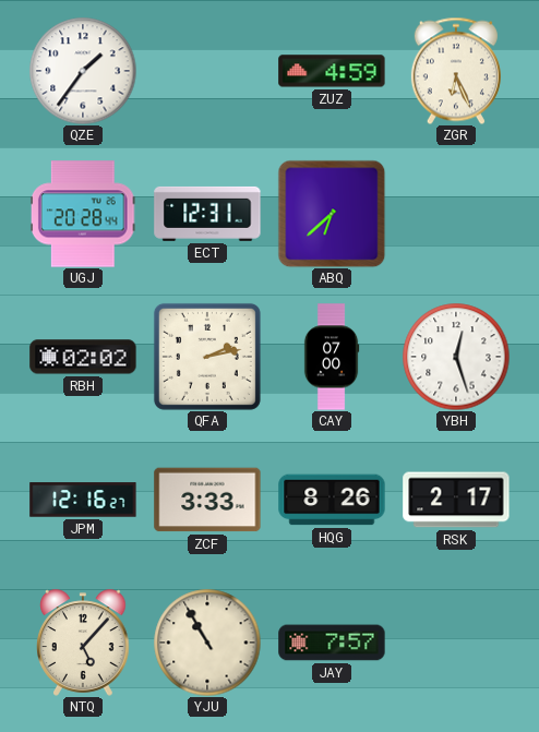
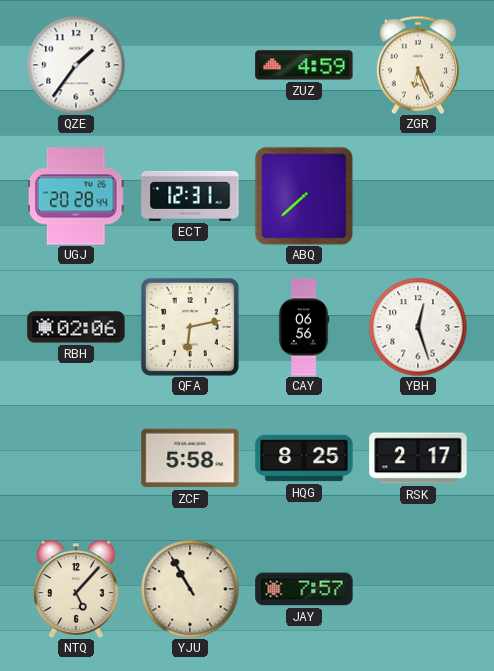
ABQ: 6:38 -> 7:38
RBH: 02:02 -> 02:06
QFA: 2:13 -> 6:13
CAY: 07:00 -> 06:56
JPM: 12:16 -> none
ZCF: 3:33 -> 5:58
HQG: 8:26 -> 8:25
